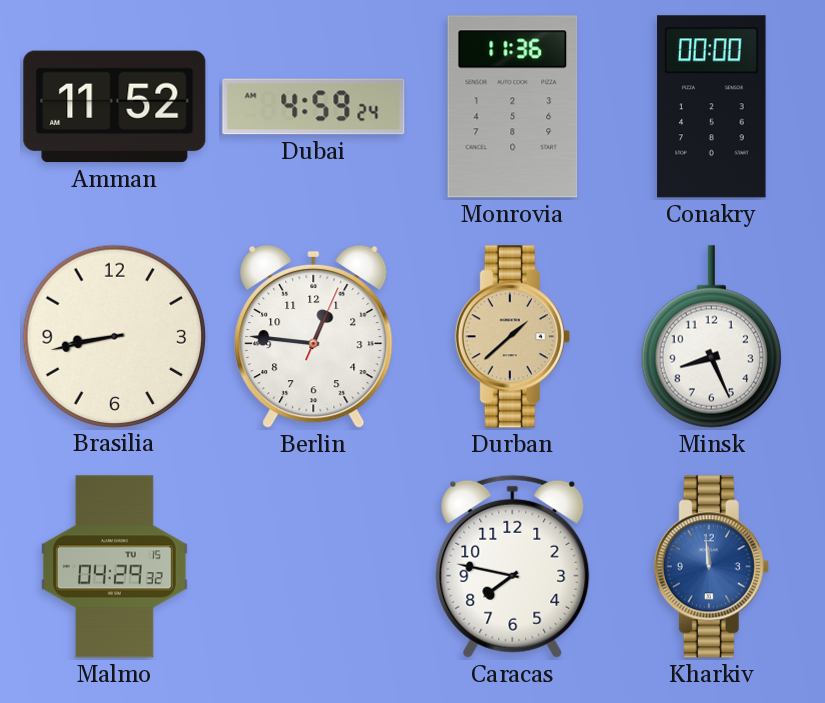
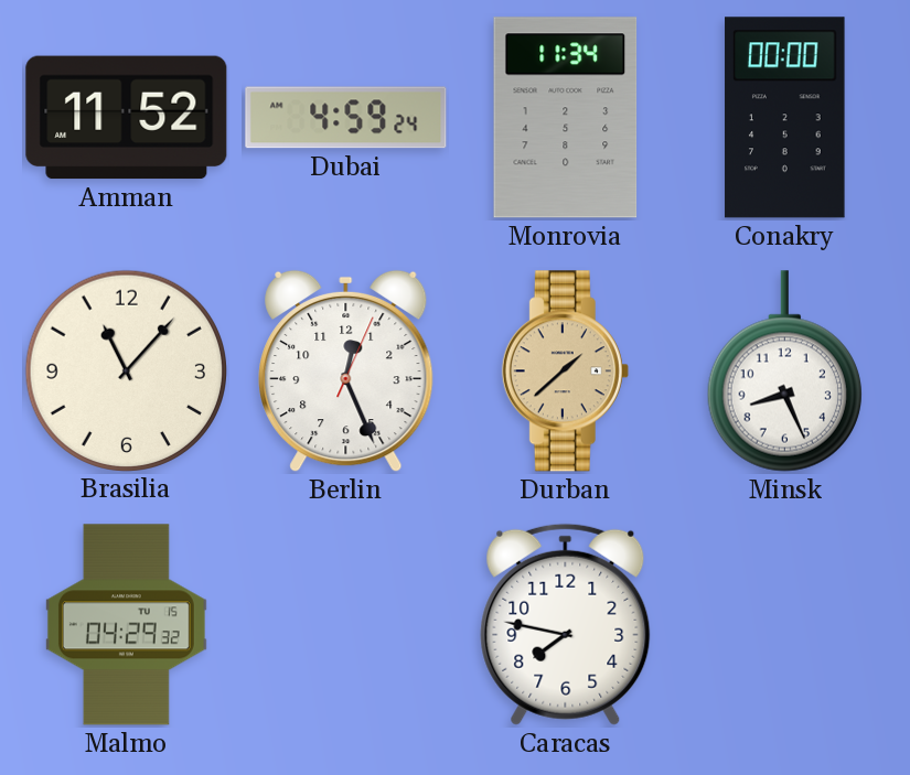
Monrovia: 11:36 -> 11:34
Brasilia: 8:43 -> 11:07
Berlin: 12:46 -> 12:26
Kharkiv: 11:59 -> none
